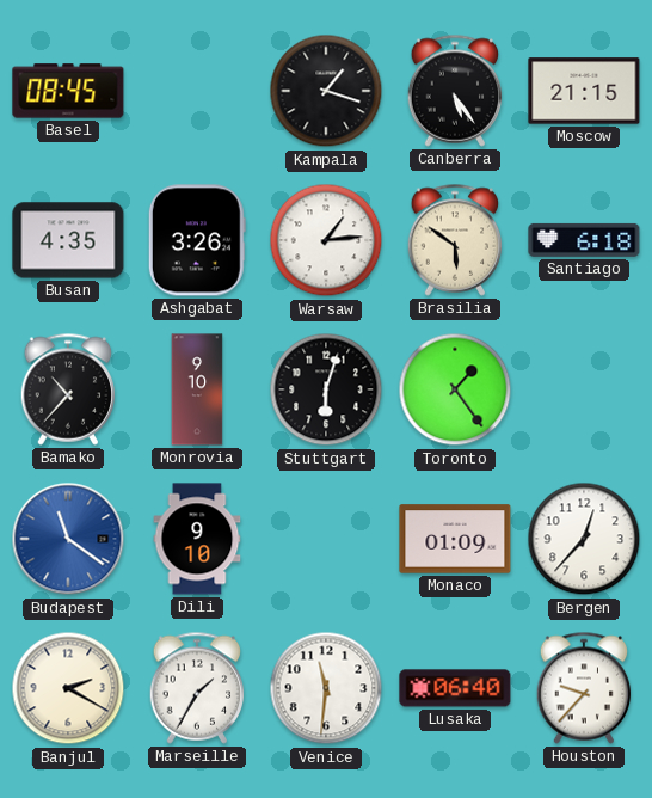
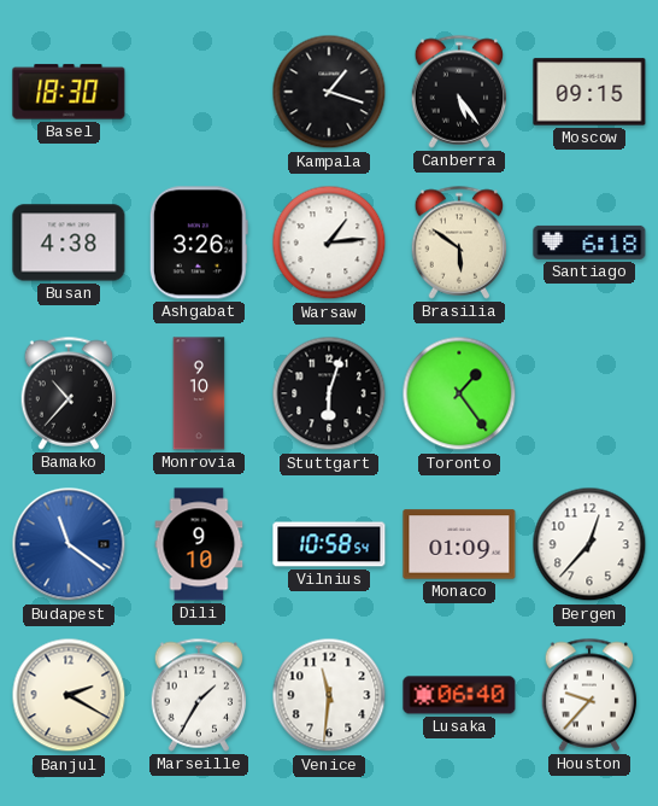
Basel: 08:45 -> 18:30
Moscow: 21:15 -> 09:15
Busan: 4:35 -> 4:38
Vilnius: none -> 10:58
